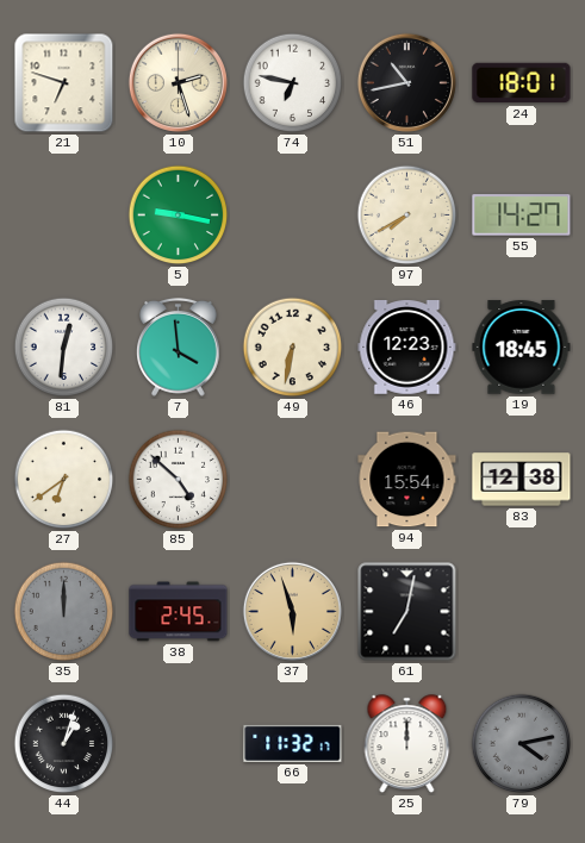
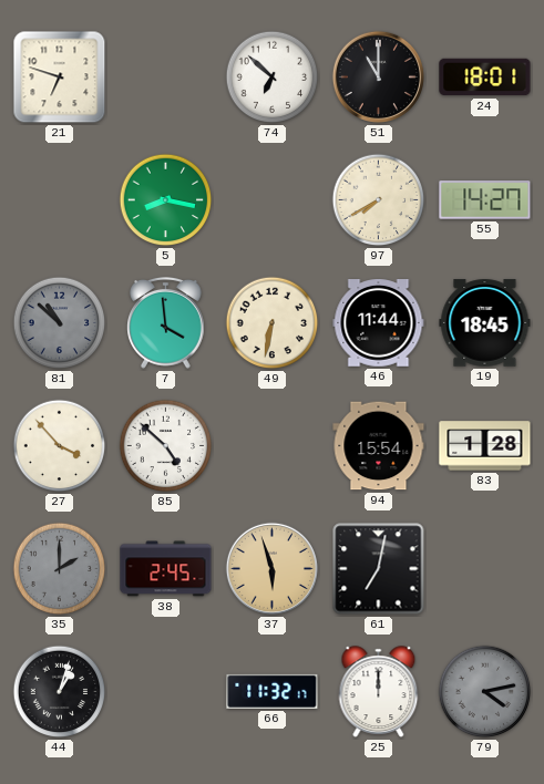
10: 2:27 -> none
74: 6:47 -> 6:52
51: 10:43 -> 11:00
5: 9:17 -> 8:17
81: 12:31 -> 10:52
81 dial: white -> grey
46: 12:23 -> 11:44
27: 6:39 -> 3:53
83: 12:38 -> 1:28
35: 12:00 -> 2:00
